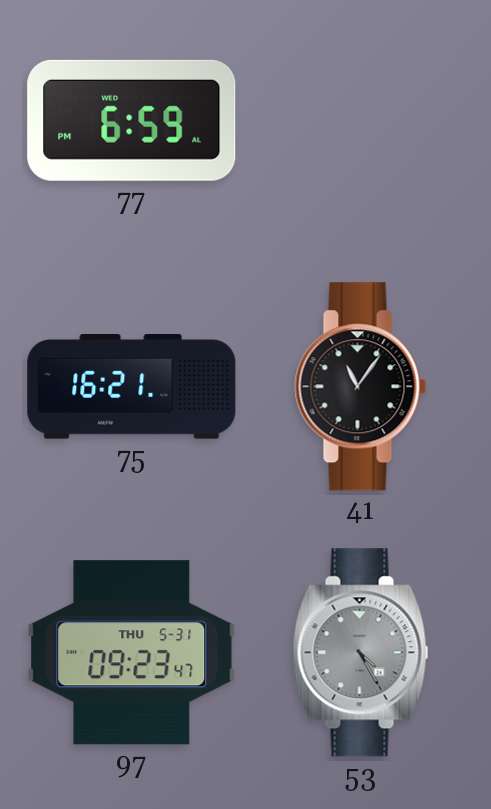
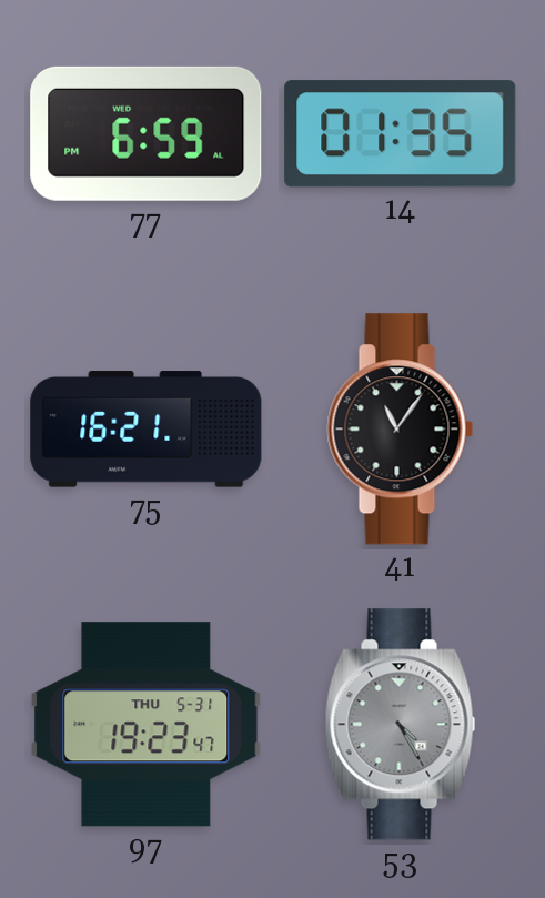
14: none -> 01:35
97: 09:23 -> 19:23
